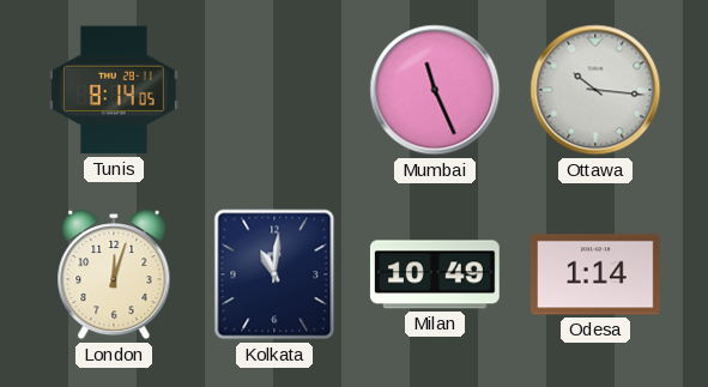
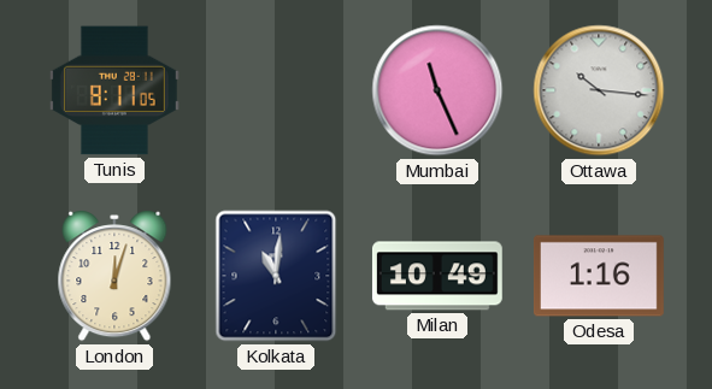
Tunis: 8:14 -> 8:11
Odesa: 1:14 -> 1:16
